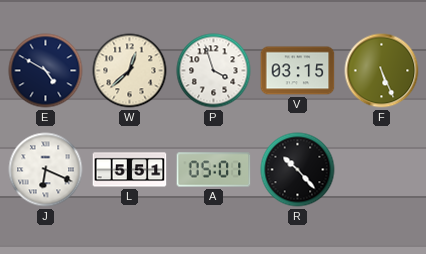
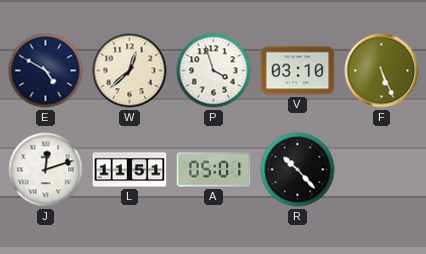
V: 03:15 -> 03:10
J: 6:19 -> 12:12
L: 5:51 -> 11:51
